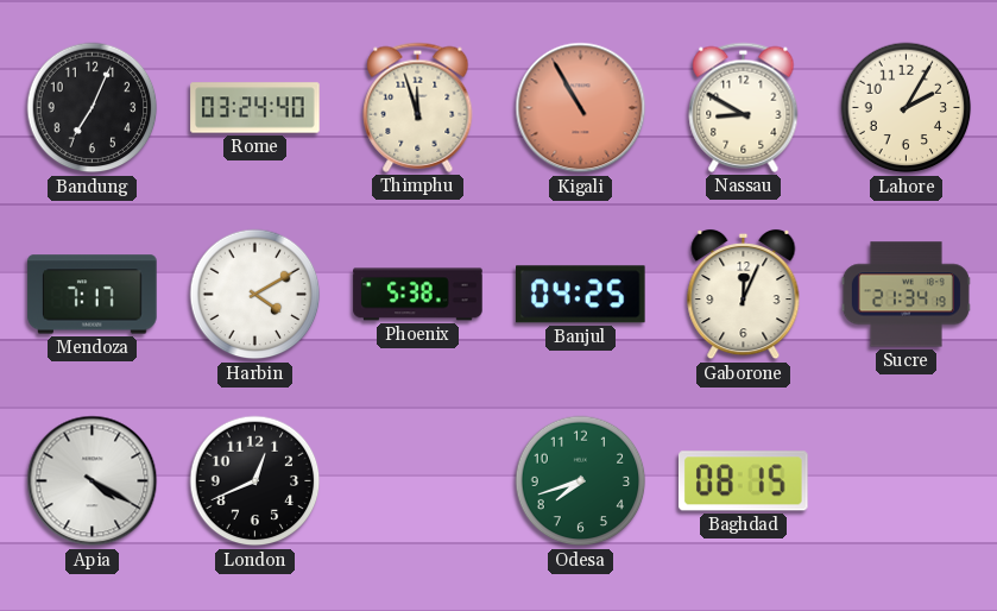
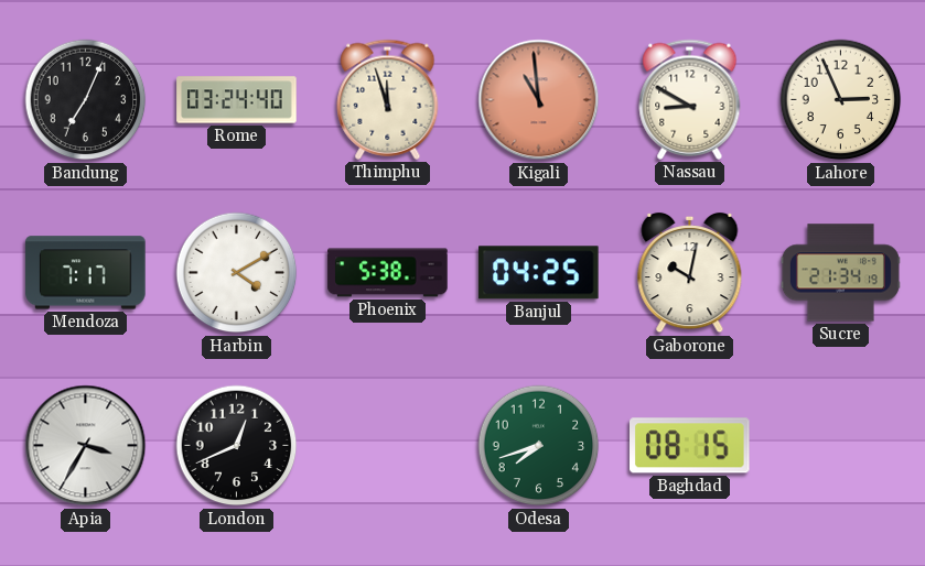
Kigali: 10:55 -> 10:59
Lahore: 2:05 -> 2:56
Gaborone: 12:04 -> 10:02
Apia: 4:20 -> 3:35
